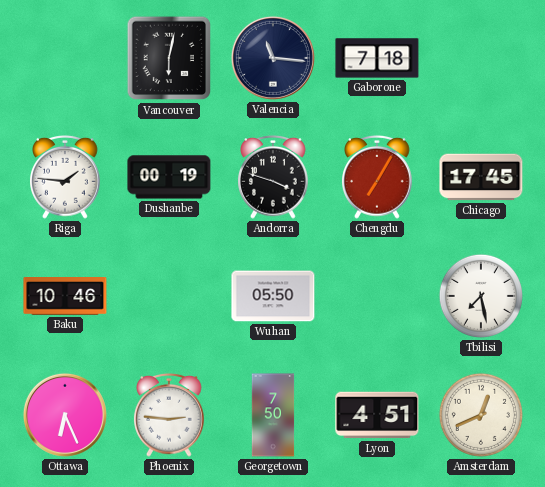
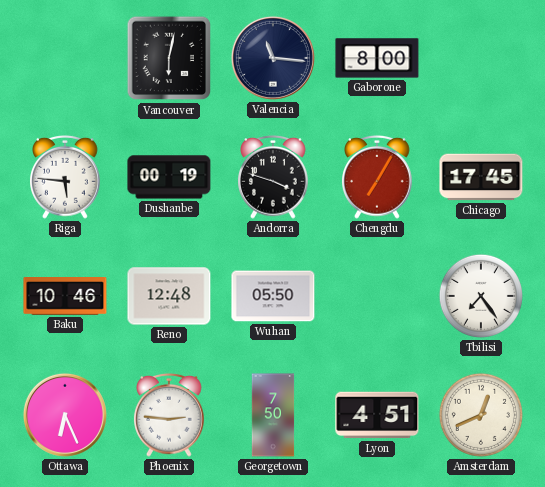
Gaborone: 7:18 -> 8:00
Riga: 1:46 -> 5:46
Reno: none -> 12:48
Tbilisi: 7:28 -> 7:24
